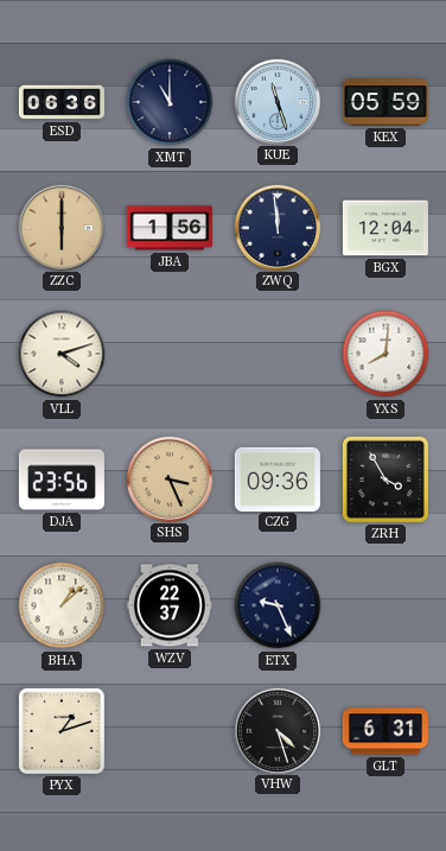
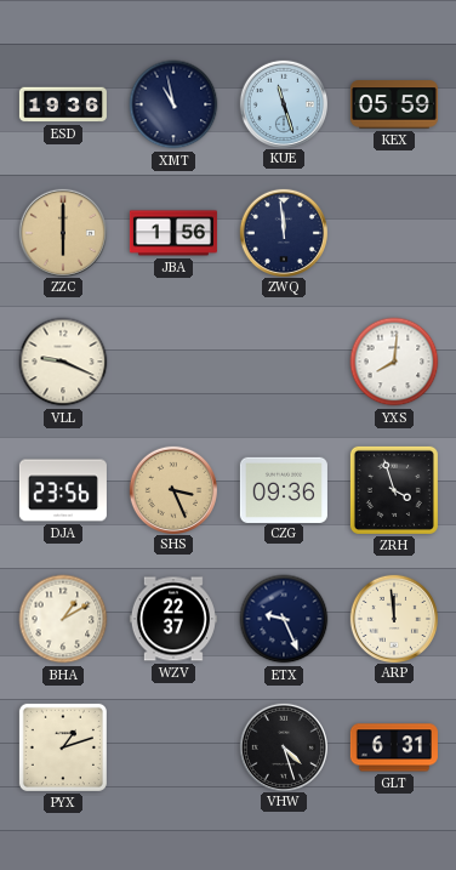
ESD: 06:36 -> 19:36
XMT: 11:00 -> 10:58
BGX: 12:04 -> none
VLL: 4:12 -> 9:19
ZRH: 3:55 -> 3:57
BHA: 1:08 -> 1:10
ARP: none -> 11:59
